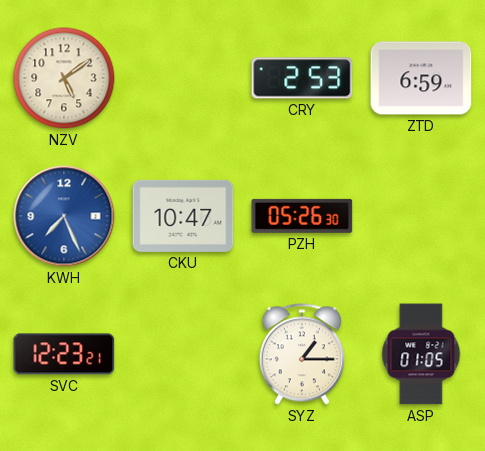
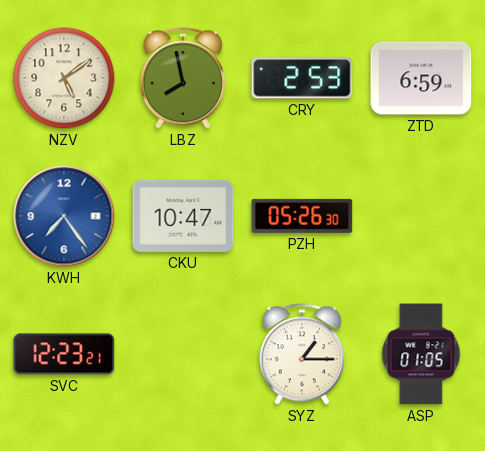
LBZ: none -> 7:58
KWH: 7:26 -> 7:24
